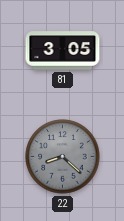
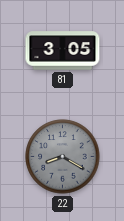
22: 8:22 -> 8:20
